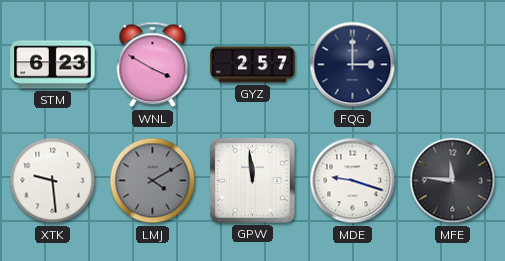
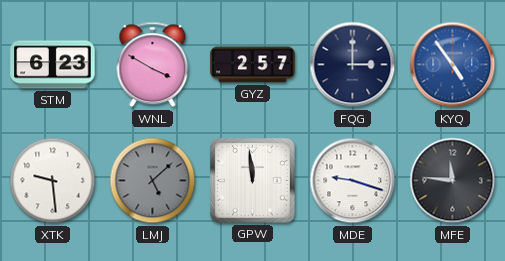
KYQ: none -> 4:54
LMJ: 4:10 -> 5:08
